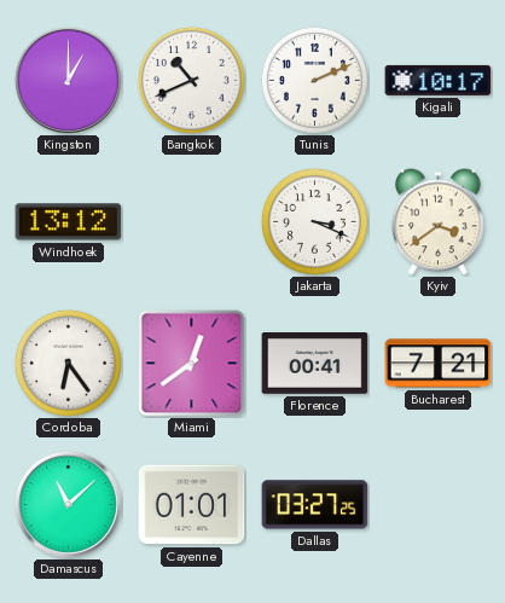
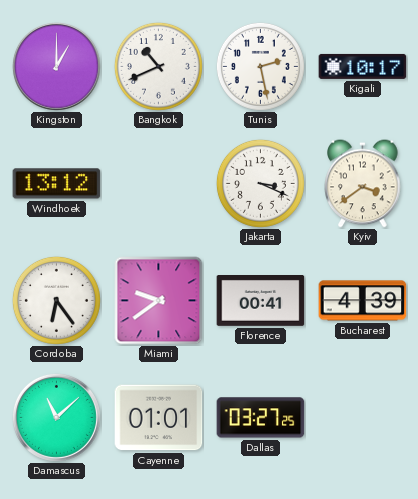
Tunis: 2:11 -> 2:28
Miami: 12:39 -> 9:39
Bucharest: 7:21 -> 4:39
